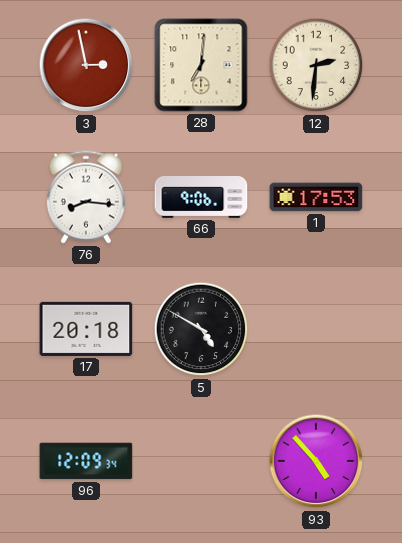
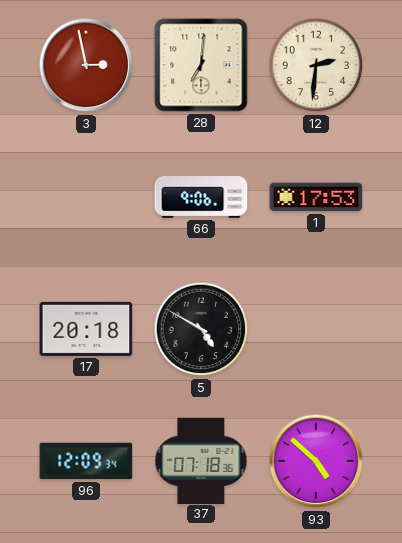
76: 8:16 -> none
37: none -> 07:18
93: 4:53 -> 4:52
